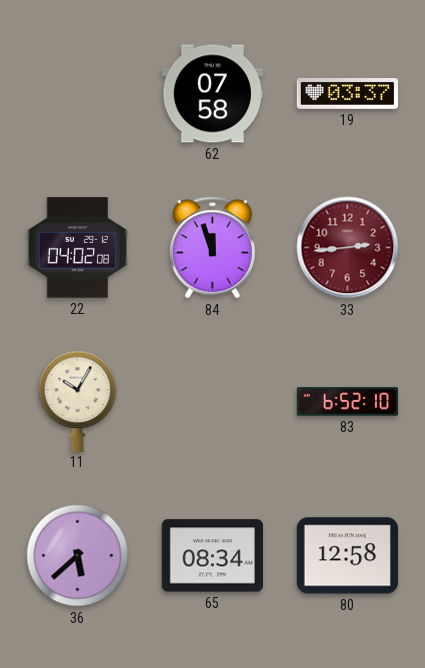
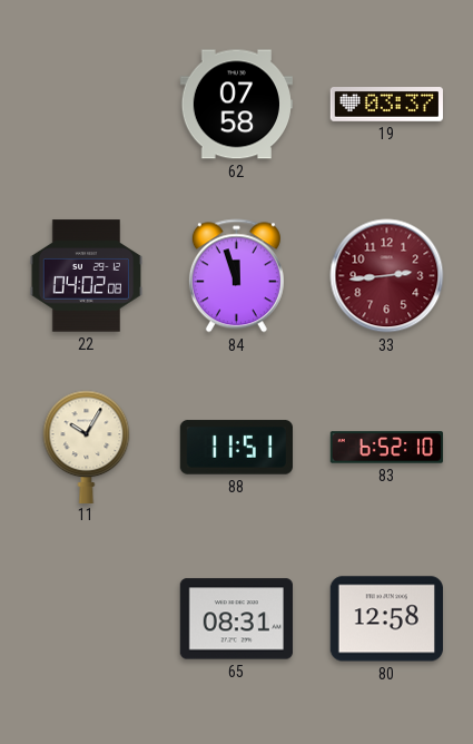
88: none -> 11:51
36: 5:38 -> none
65: 08:34 -> 08:31
